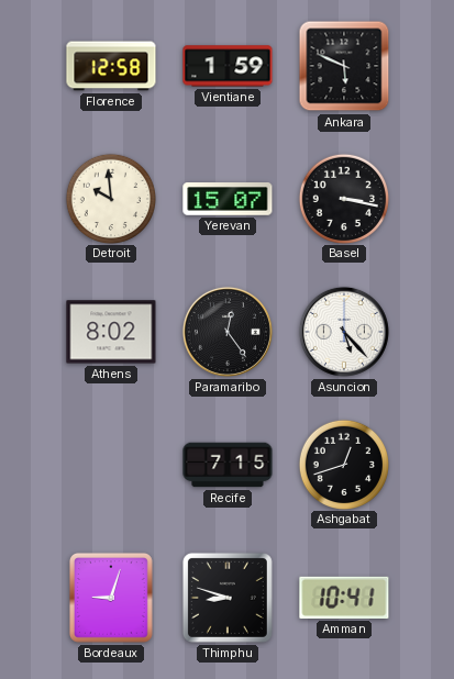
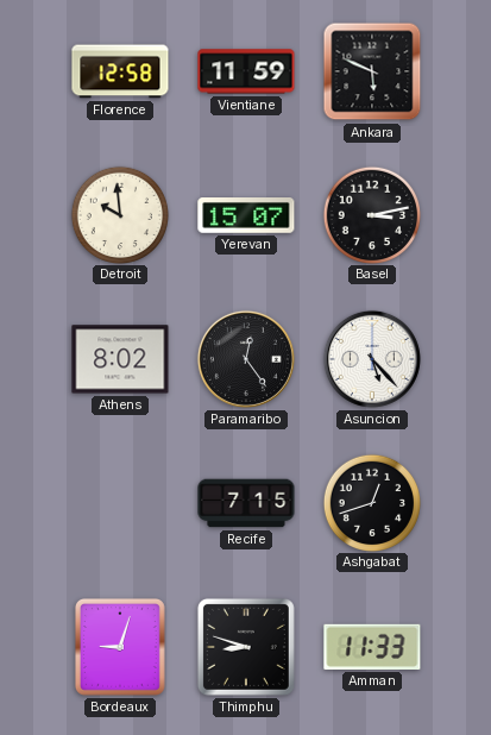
Vientiane: 1:59 -> 11:59
Basel: 3:17 -> 3:13
Amman: 10:41 -> 11:33
